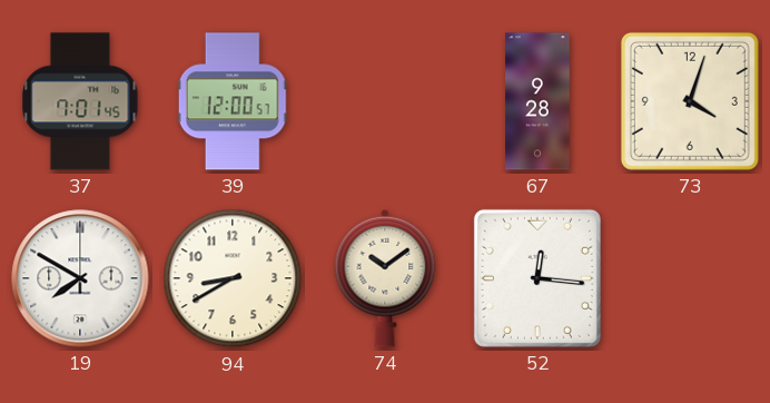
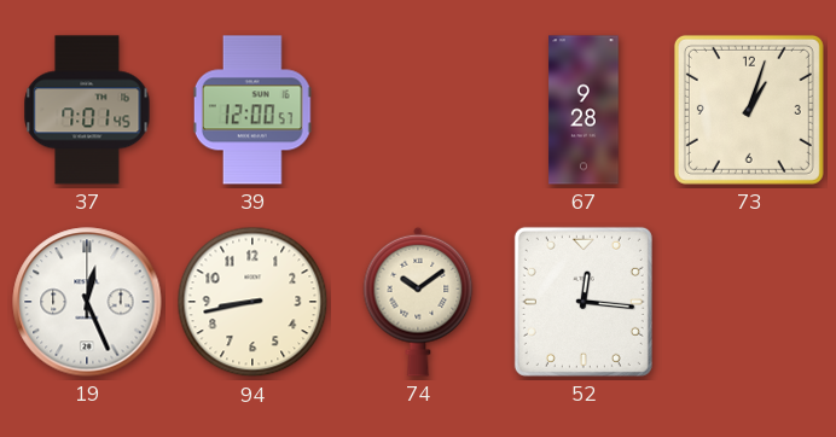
73: 4:03 -> 1:03
19: 7:50 -> 12:26
94: 8:40 -> 8:43
